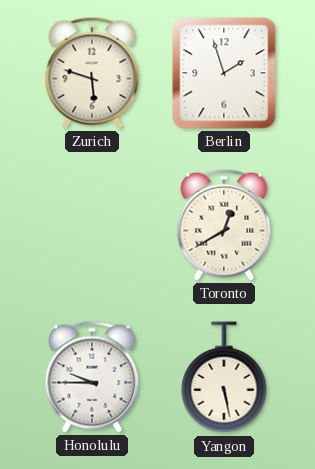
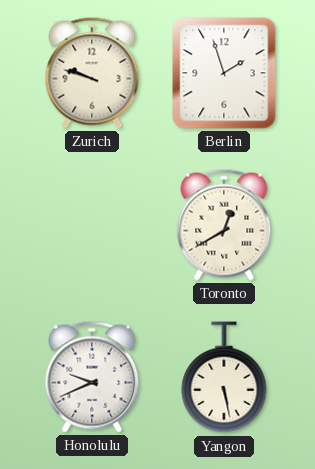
Zurich: 5:48 -> 9:48
Honolulu: 9:45 -> 9:41
